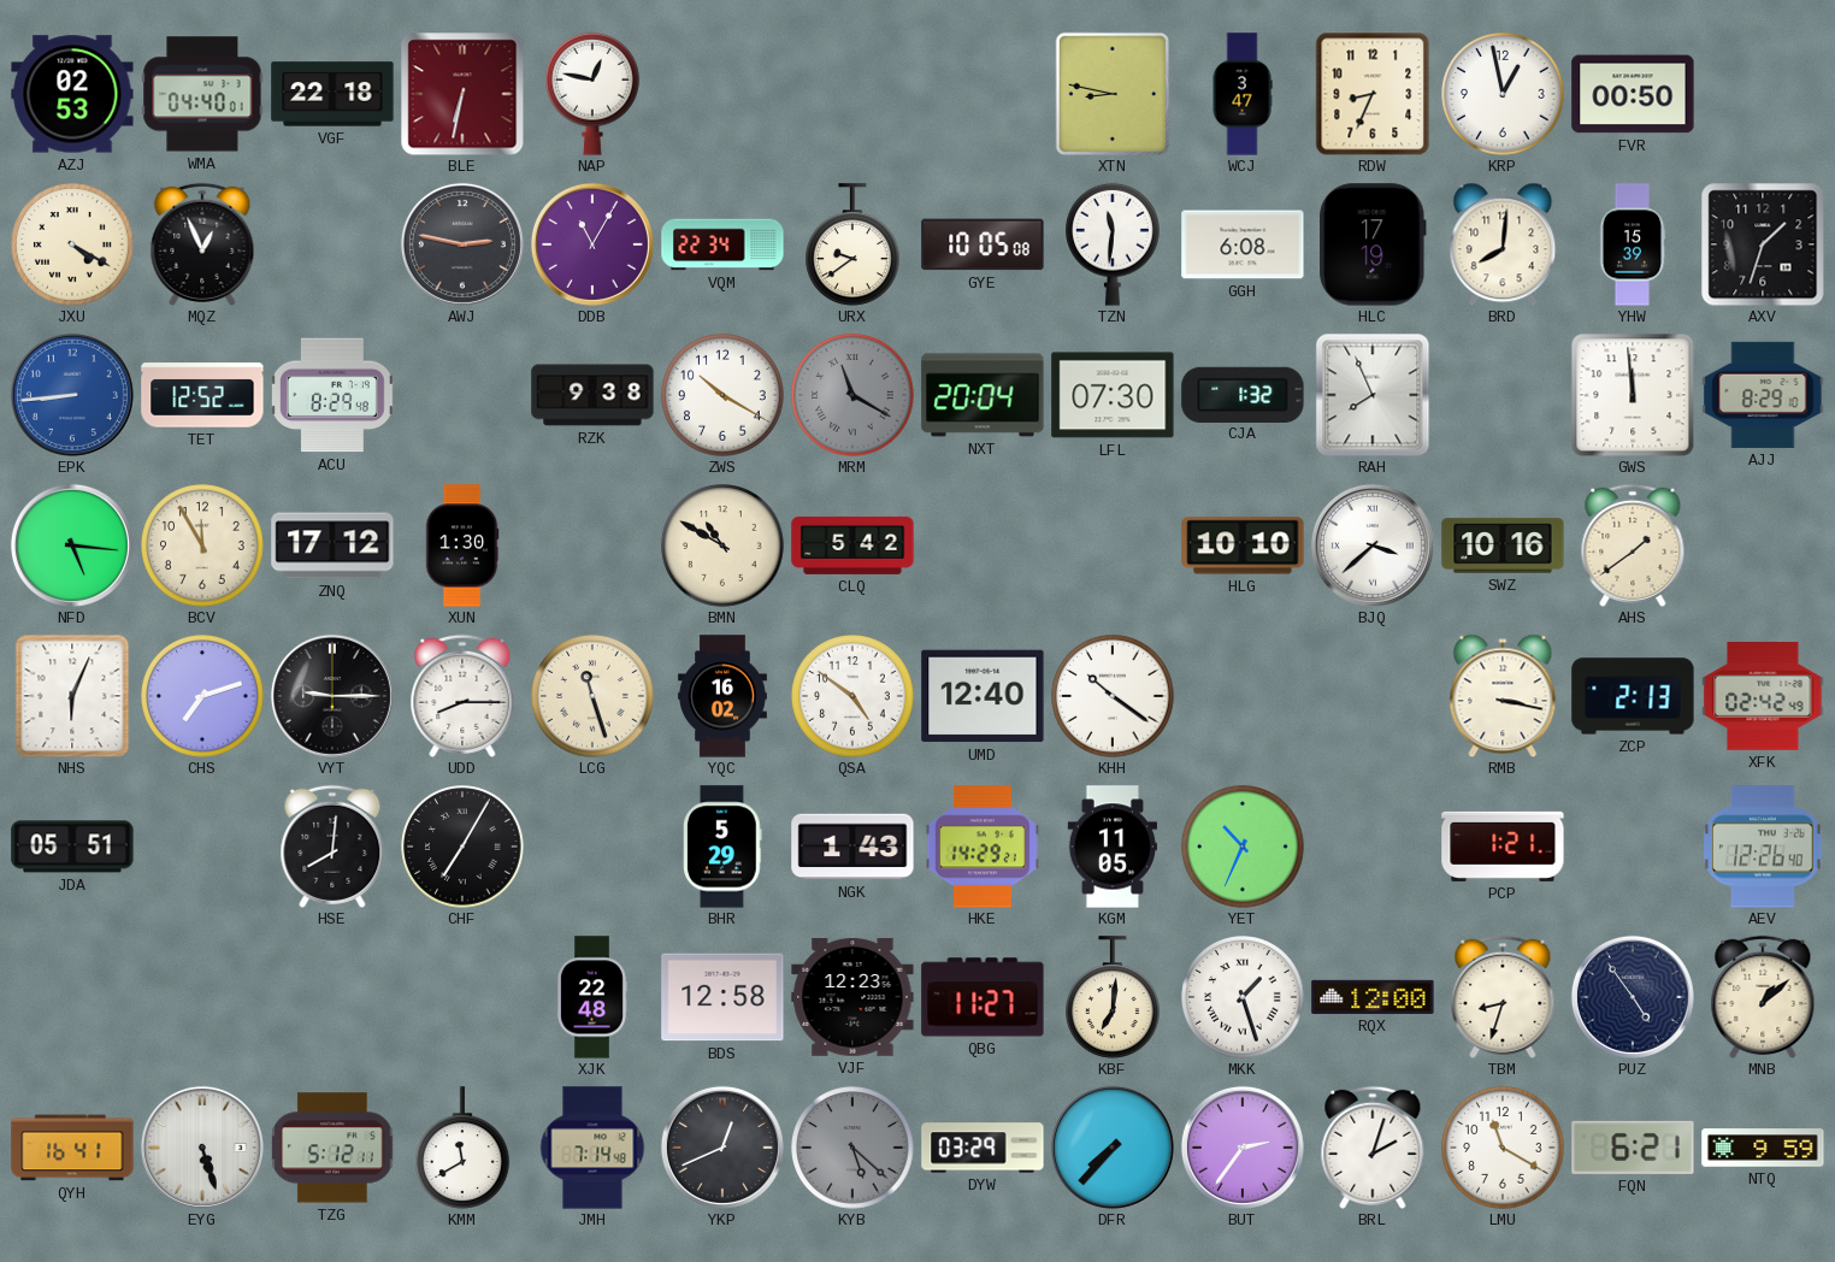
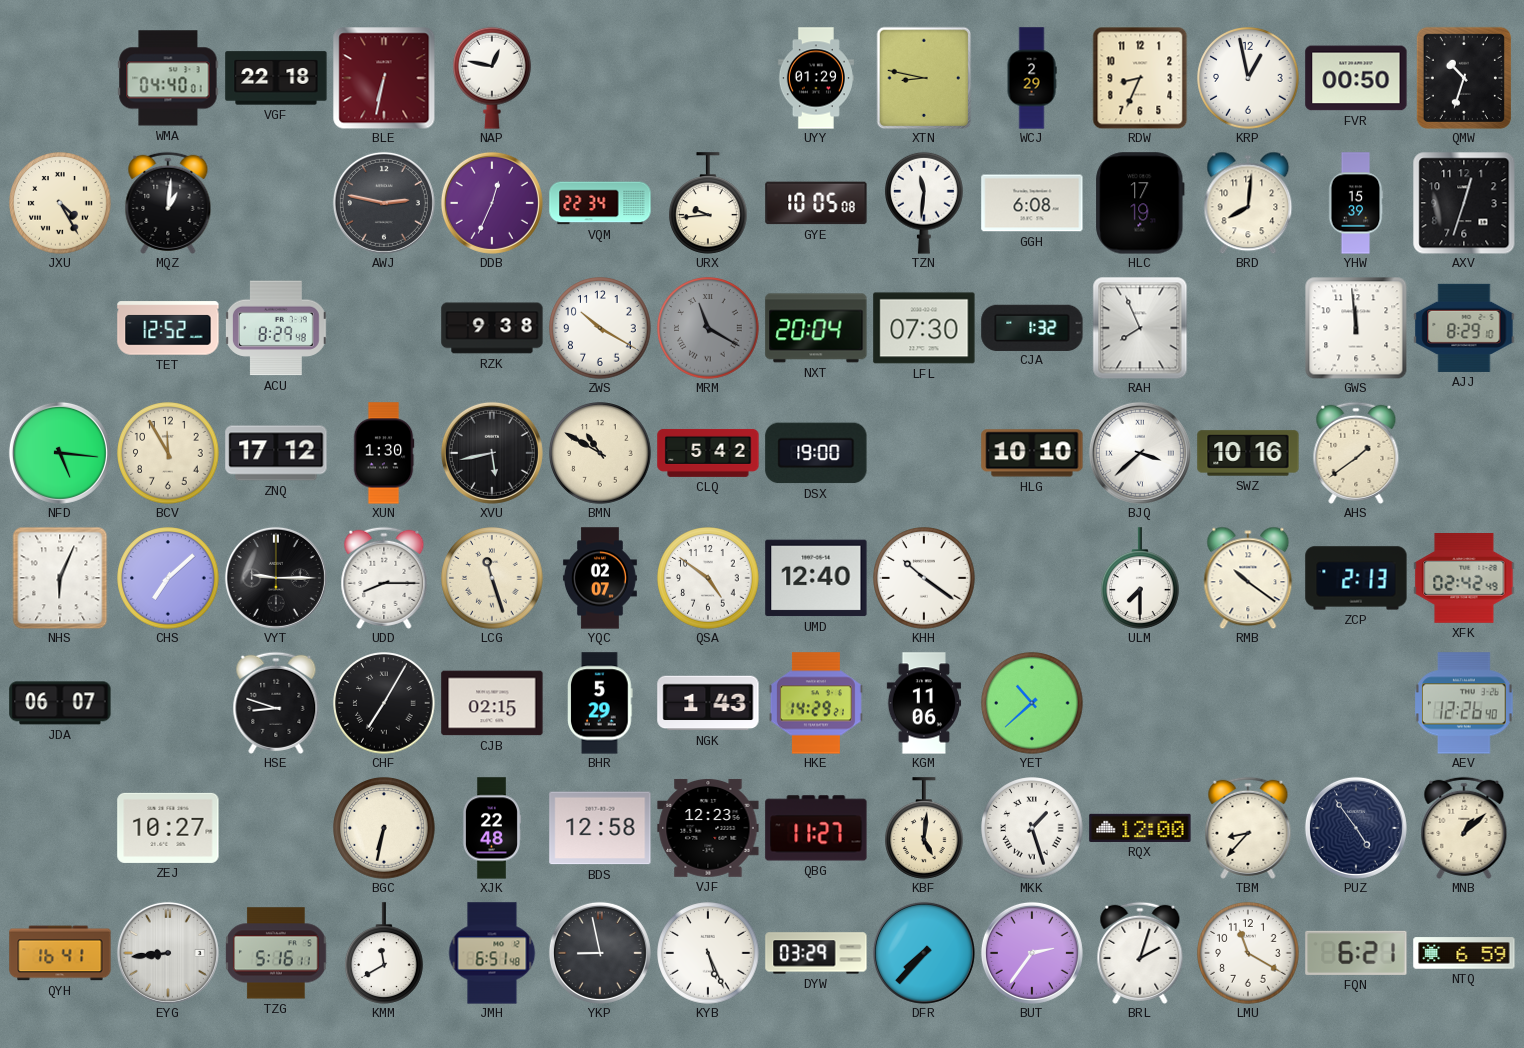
AZJ: 02:53 -> none
UYY: none -> 01:29
WCJ: 3:47 -> 2:29
QMW: none -> 10:33
JXU: 4:20 -> 4:25
MQZ: 12:56 -> 1:01
DDB: 11:05 -> 12:34
URX: 9:39 -> 9:44
AXV: 1:33 -> 12:33
EPK: 8:44 -> none
XVU: none -> 5:43
DSX: none -> 19:00
CHS: 7:12 -> 7:08
YQC: 16:02 -> 02:07
ULM: none -> 7:30
RMB: 3:17 -> 10:21
JDA: 05:51 -> 06:07
HSE: 8:01 -> 8:48
CJB: none -> 02:15
KGM: 11:05 -> 11:06
YET: 10:34 -> 10:38
PCP: 1:21 -> none
ZEJ: none -> 10:27
BGC: none -> 6:32
KBF: 7:01 -> 5:01
TBM: 8:33 -> 8:37
EYG: 5:27 -> 8:44
TZG: 5:12 -> 5:16
JMH: 7:14 -> 6:51
YKP: 12:41 -> 8:58
KYB: 5:22 -> 5:26
KYB dial: grey -> white
NTQ: 9:59 -> 6:59
